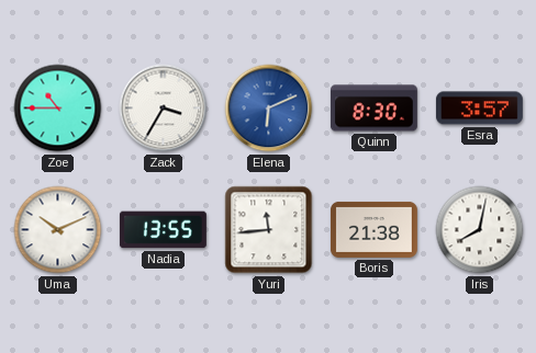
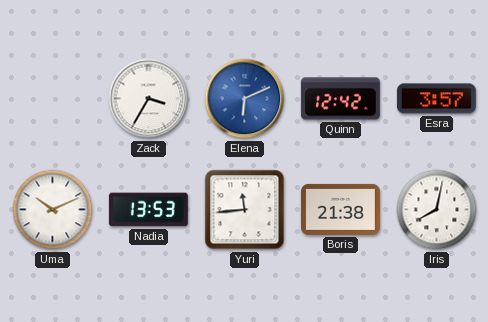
Zoe: 10:45 -> none
Quinn: 8:30 -> 12:42
Nadia: 13:55 -> 13:53
